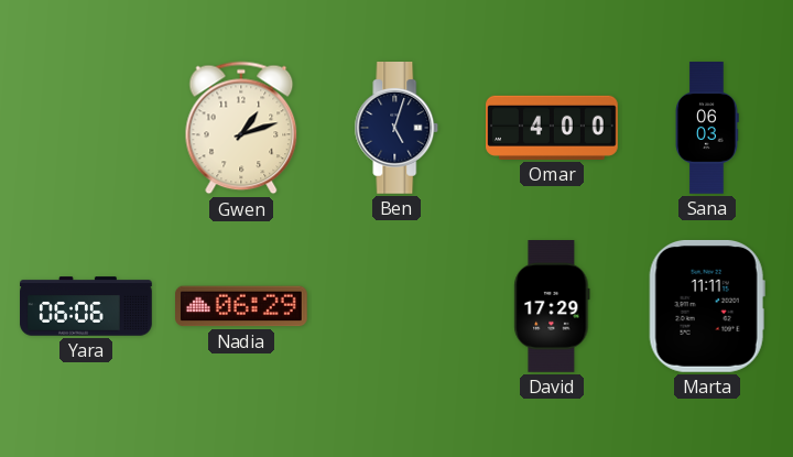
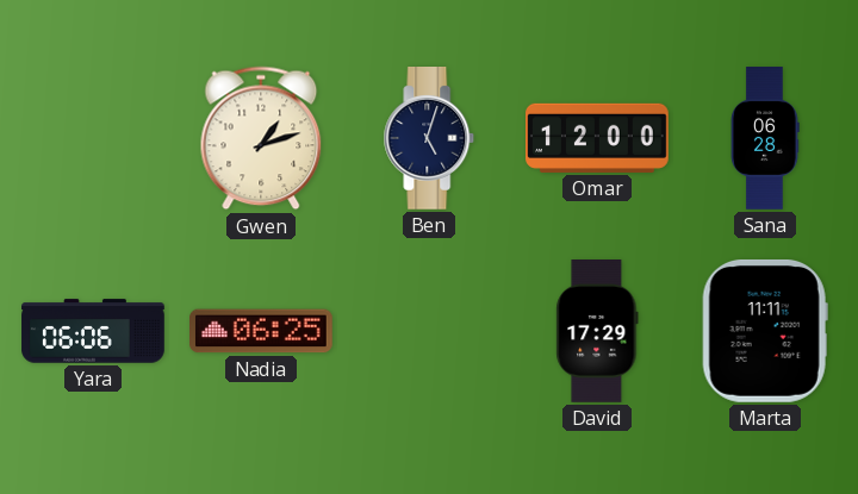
Omar: 4:00 -> 12:00
Sana: 06:03 -> 06:28
Nadia: 06:29 -> 06:25
